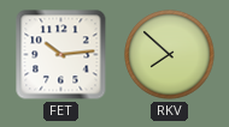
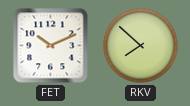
FET: 10:14 -> 10:11
